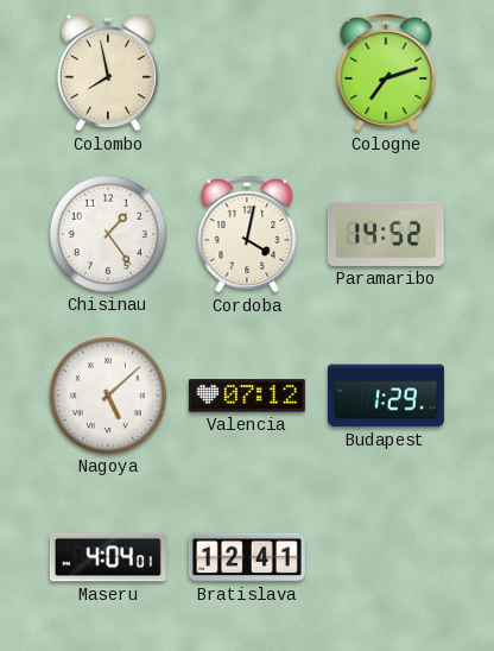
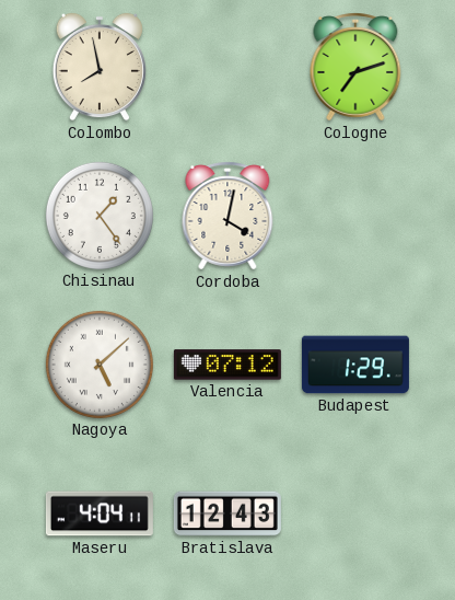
Paramaribo: 14:52 -> none
Maseru: 4:04:01 -> 4:04:11
Bratislava: 12:41 -> 12:43
